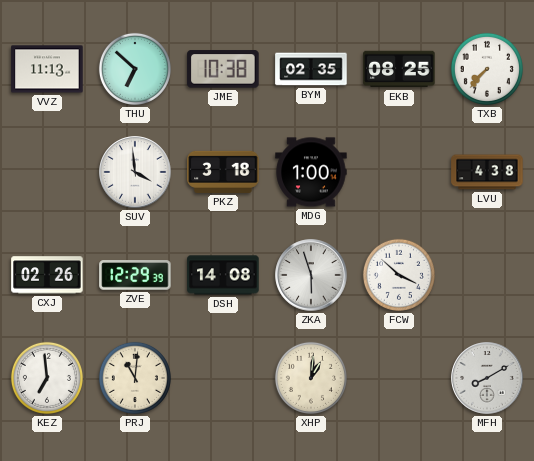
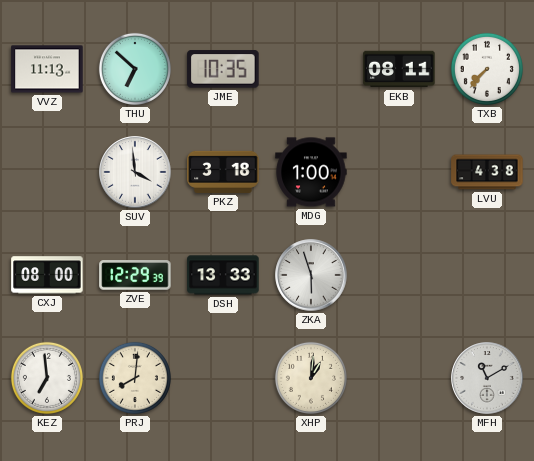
JME: 10:38 -> 10:35
BYM: 02:35 -> none
EKB: 08:25 -> 08:11
CXJ: 02:26 -> 08:00
DSH: 14:08 -> 13:33
FCW: 3:52 -> none
PRJ: 11:01 -> 8:01
MFH: 8:10 -> 11:10
